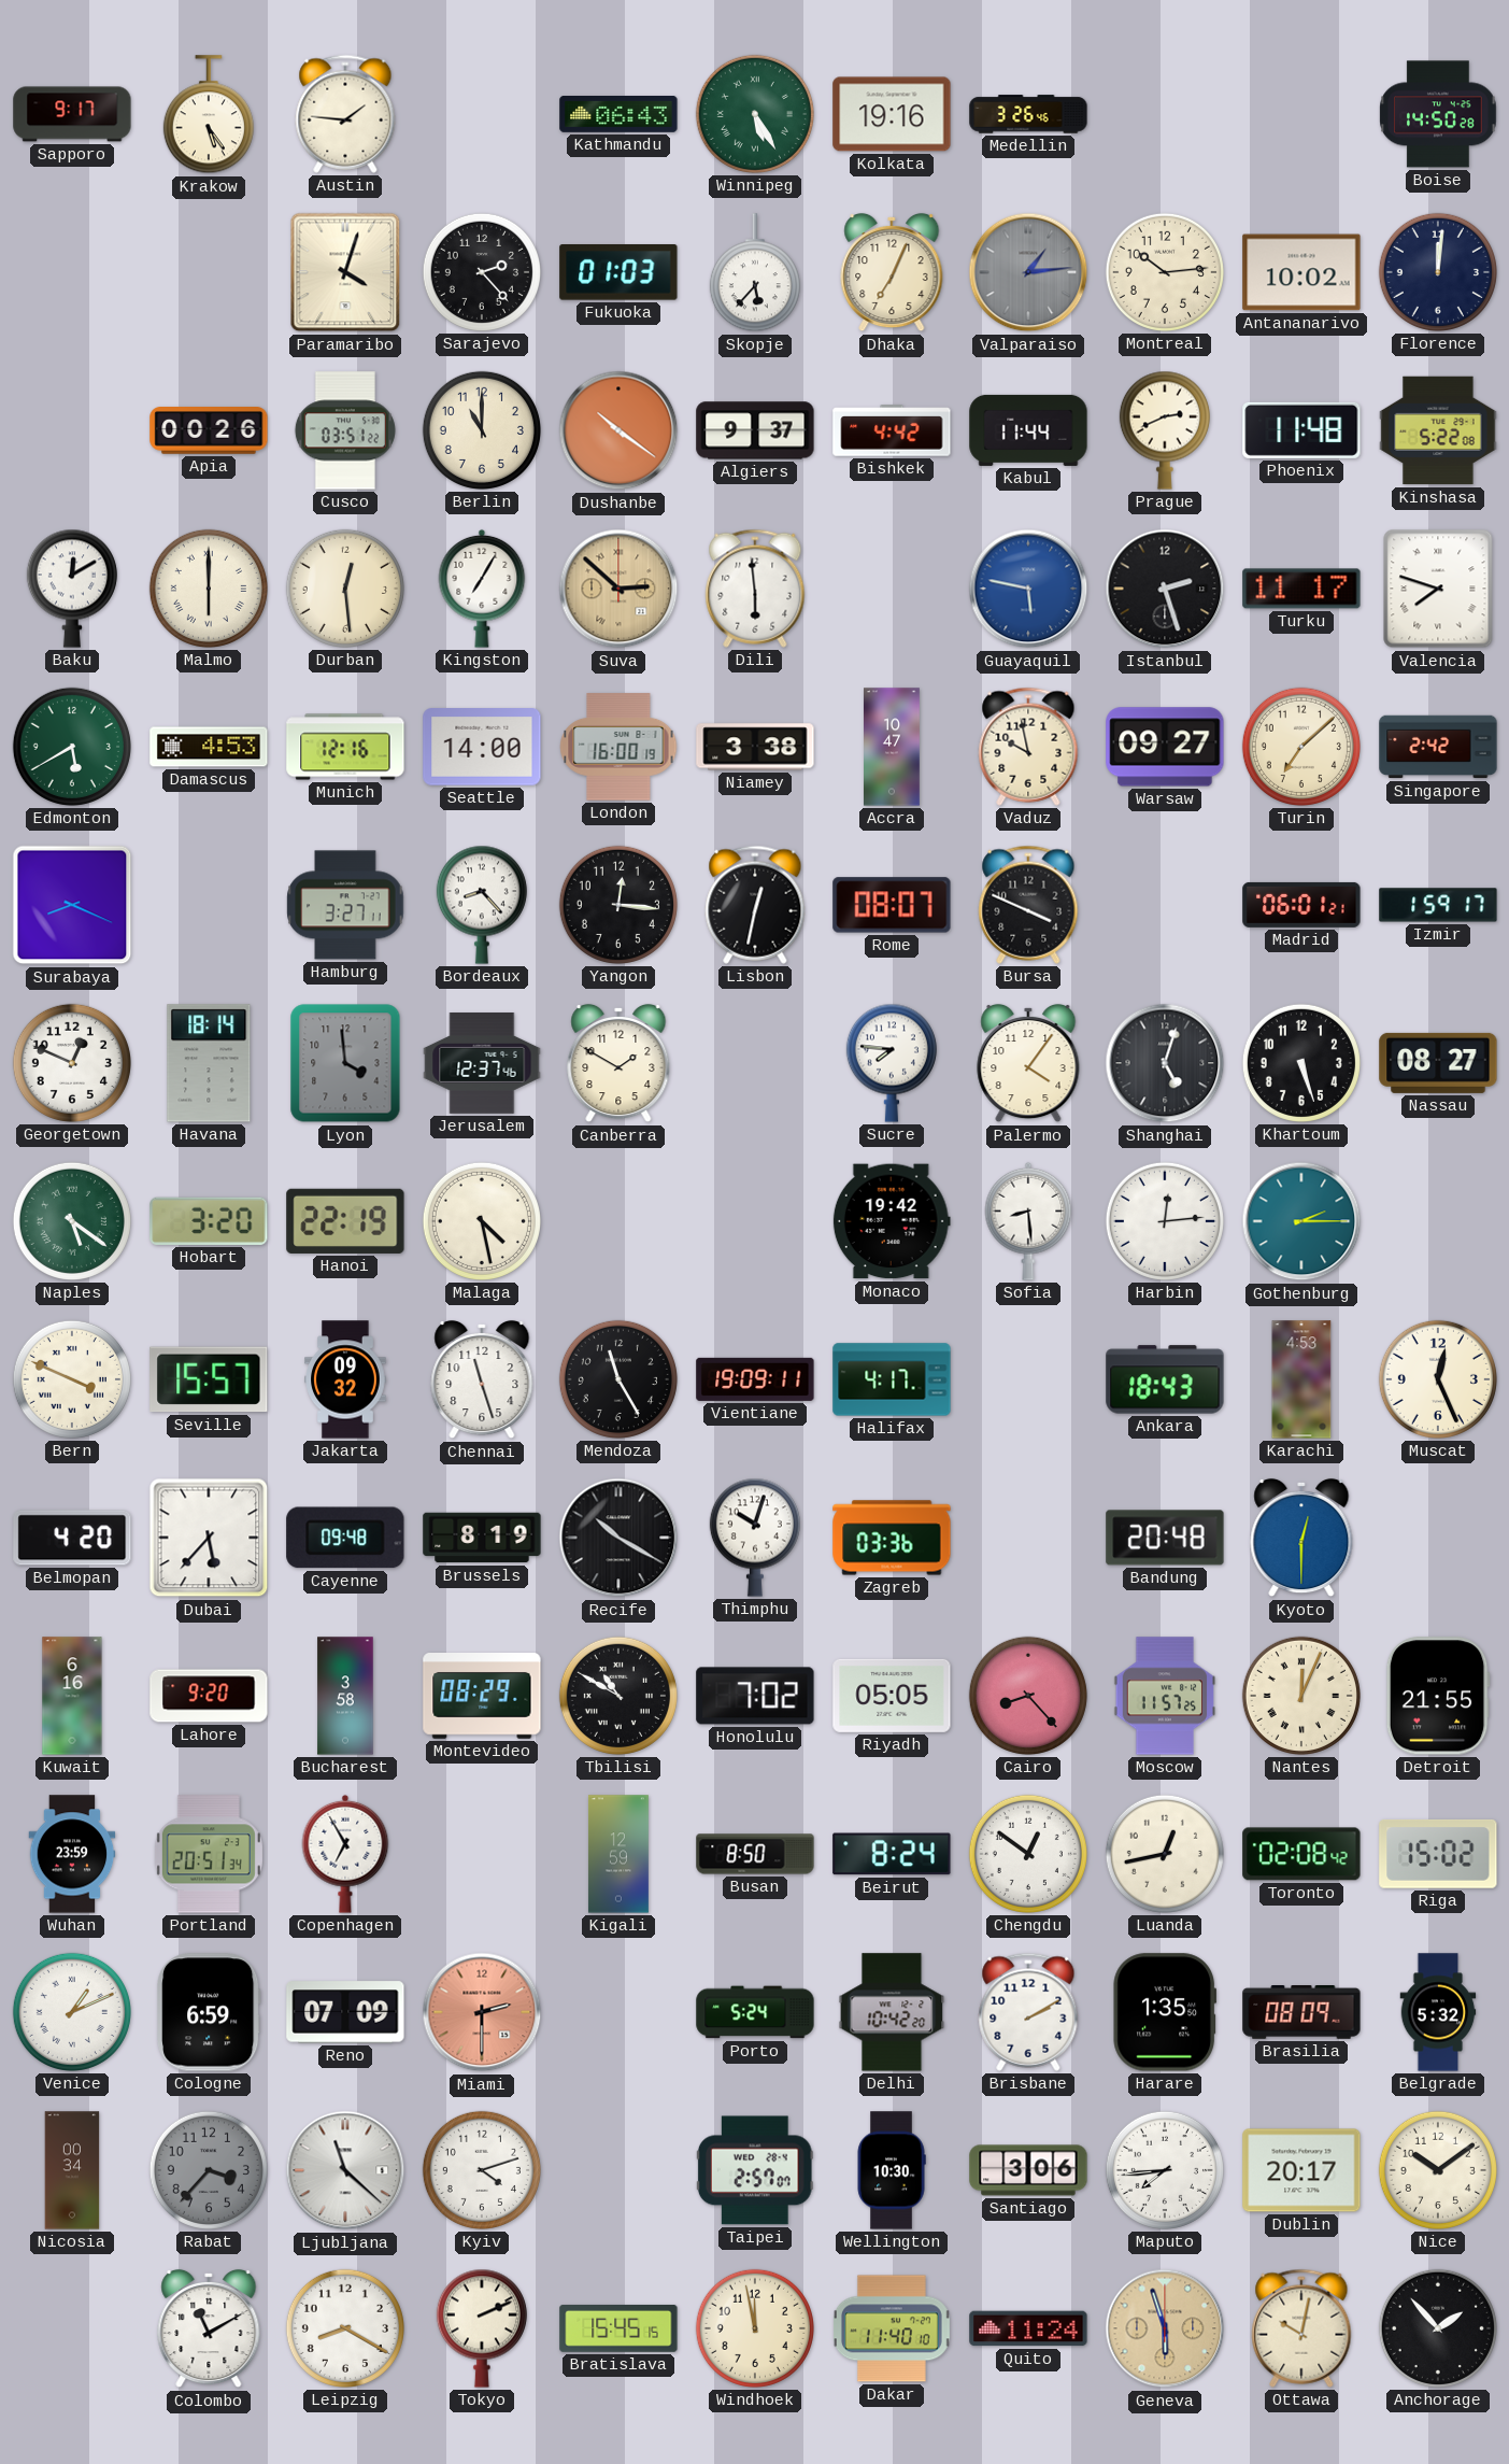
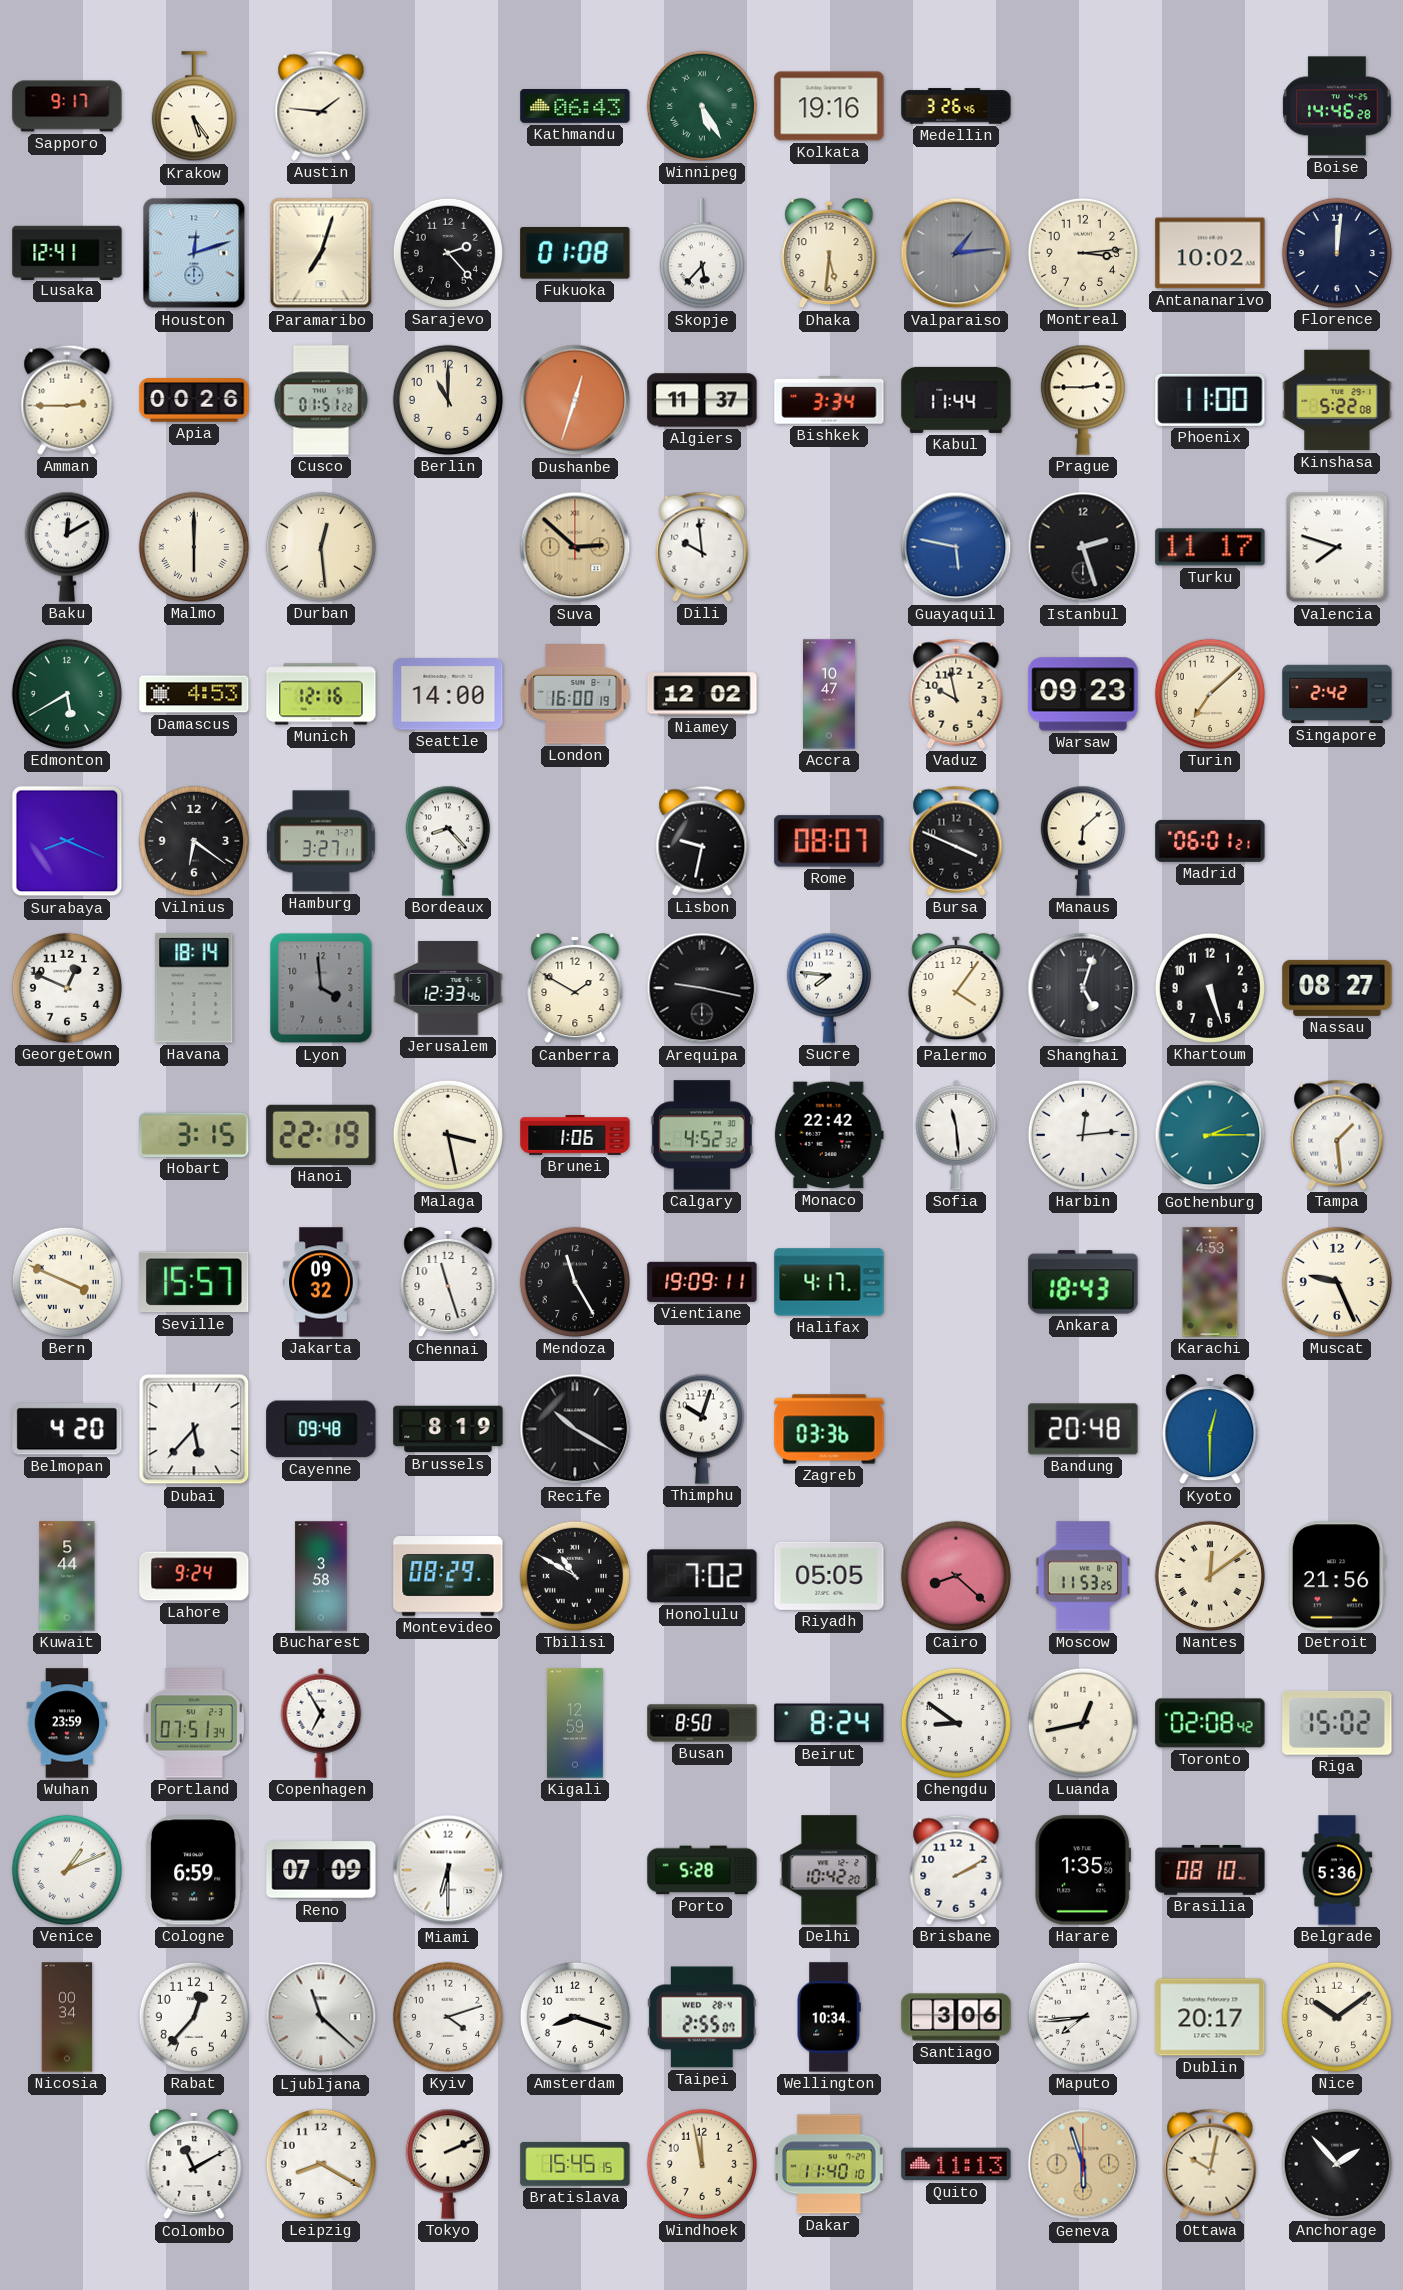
Boise: 14:50 -> 14:46
Lusaka: none -> 12:41
Houston: none -> 12:12
Paramaribo: 4:03 -> 7:03
Fukuoka: 01:03 -> 01:08
Dhaka: 7:04 -> 5:31
Montreal: 10:14 -> 3:14
Amman: none -> 2:45
Cusco: 03:51 -> 01:51
Dushanbe: 10:21 -> 12:33
Algiers: 9:37 -> 11:37
Bishkek: 4:42 -> 3:34
Prague: 2:41 -> 2:45
Phoenix: 11:48 -> 11:00
Kingston: 7:05 -> none
Dili: 5:59 -> 9:59
Niamey: 3:38 -> 12:02
Warsaw: 09:27 -> 09:23
Vilnius: none -> 6:21
Yangon: 12:16 -> none
Lisbon: 12:32 -> 9:32
Manaus: none -> 6:08
Izmir: 1:59 -> none
Jerusalem: 12:37 -> 12:33
Arequipa: none -> 9:17
Naples: 5:21 -> none
Hobart: 3:20 -> 3:15
Malaga: 4:28 -> 3:28
Brunei: none -> 1:06
Calgary: none -> 4:52
Monaco: 19:42 -> 22:42
Sofia: 8:29 -> 11:29
Tampa: none -> 1:29
Muscat: 12:26 -> 9:26
Kuwait: 6:16 -> 5:44
Lahore: 9:20 -> 9:24
Cairo: 8:23 -> 8:22
Moscow: 11:57 -> 11:53
Nantes: 12:04 -> 12:09
Detroit: 21:55 -> 21:56
Portland: 20:51 -> 07:51
Chengdu: 12:51 -> 8:51
Miami: 2:30 -> 6:30
Miami dial: salmon -> white
Porto: 5:24 -> 5:28
Brasilia: 08:09 -> 08:10
Belgrade: 5:32 -> 5:36
Rabat: 3:37 -> 12:37
Rabat dial: grey -> white
Amsterdam: none -> 8:18
Taipei: 2:57 -> 2:55
Wellington: 10:30 -> 10:34
Quito: 11:24 -> 11:13
